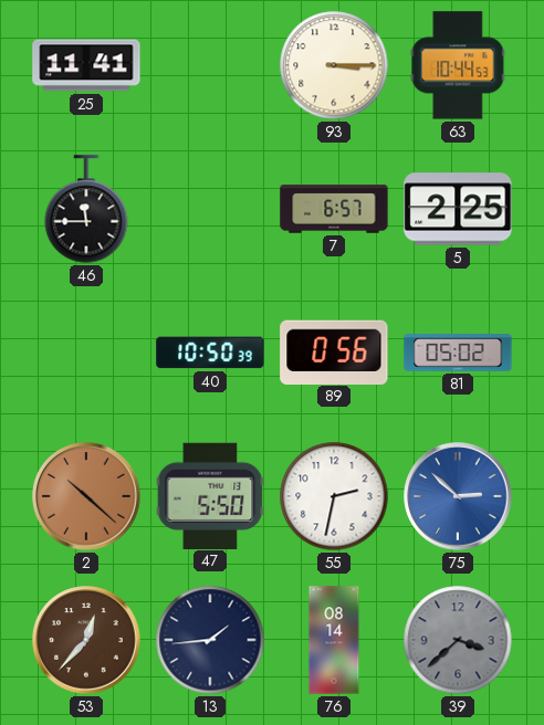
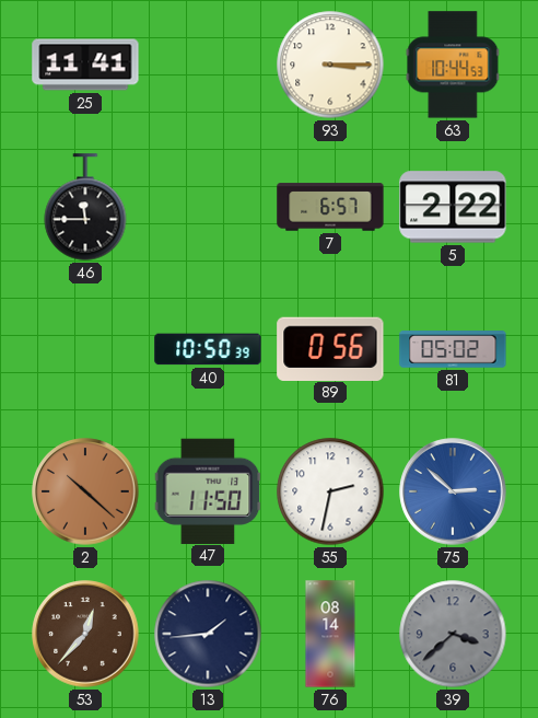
5: 2:25 -> 2:22
47: 5:50 -> 11:50
